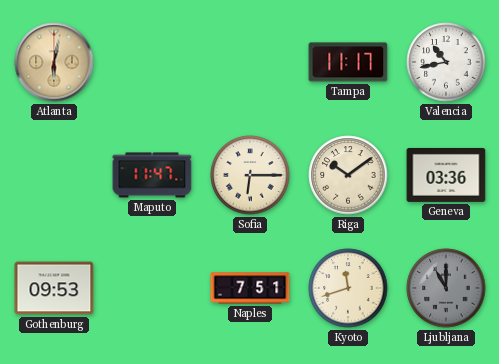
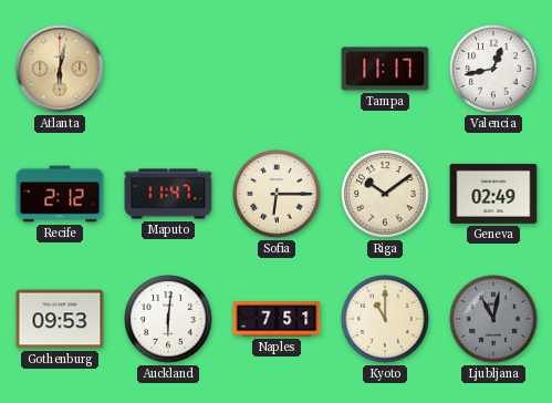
Valencia: 10:43 -> 12:43
Recife: none -> 2:12
Geneva: 03:36 -> 02:49
Auckland: none -> 6:01
Kyoto: 11:42 -> 11:00
Ljubljana: 11:00 -> 11:02
